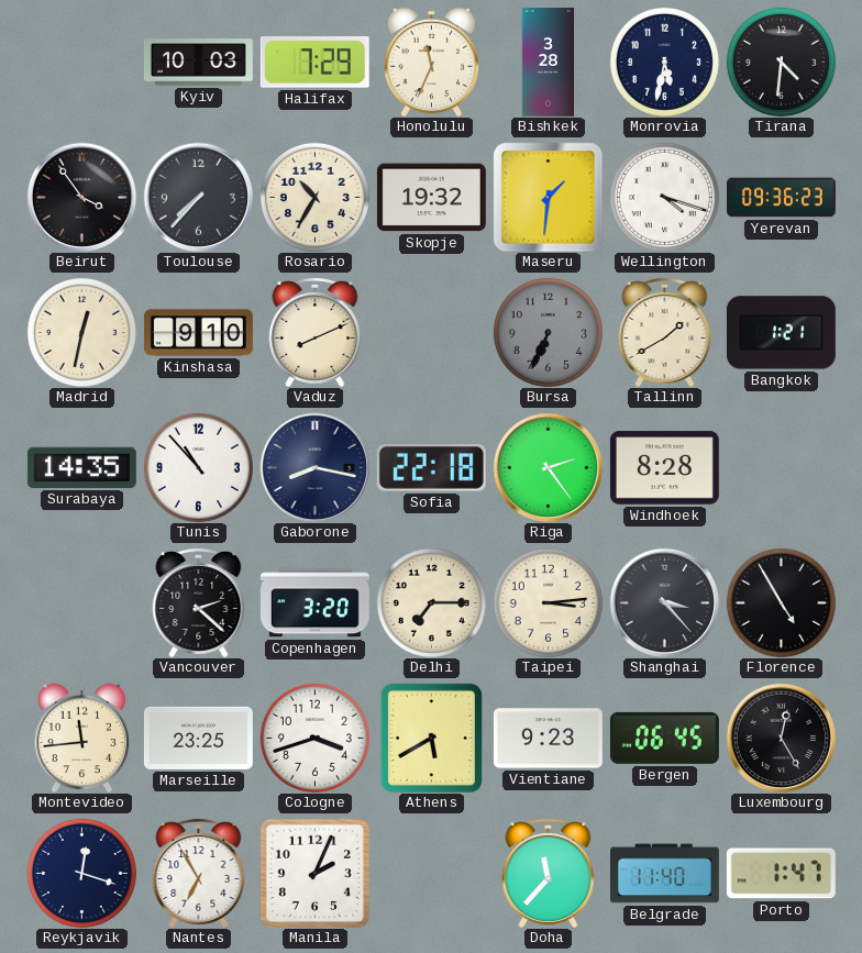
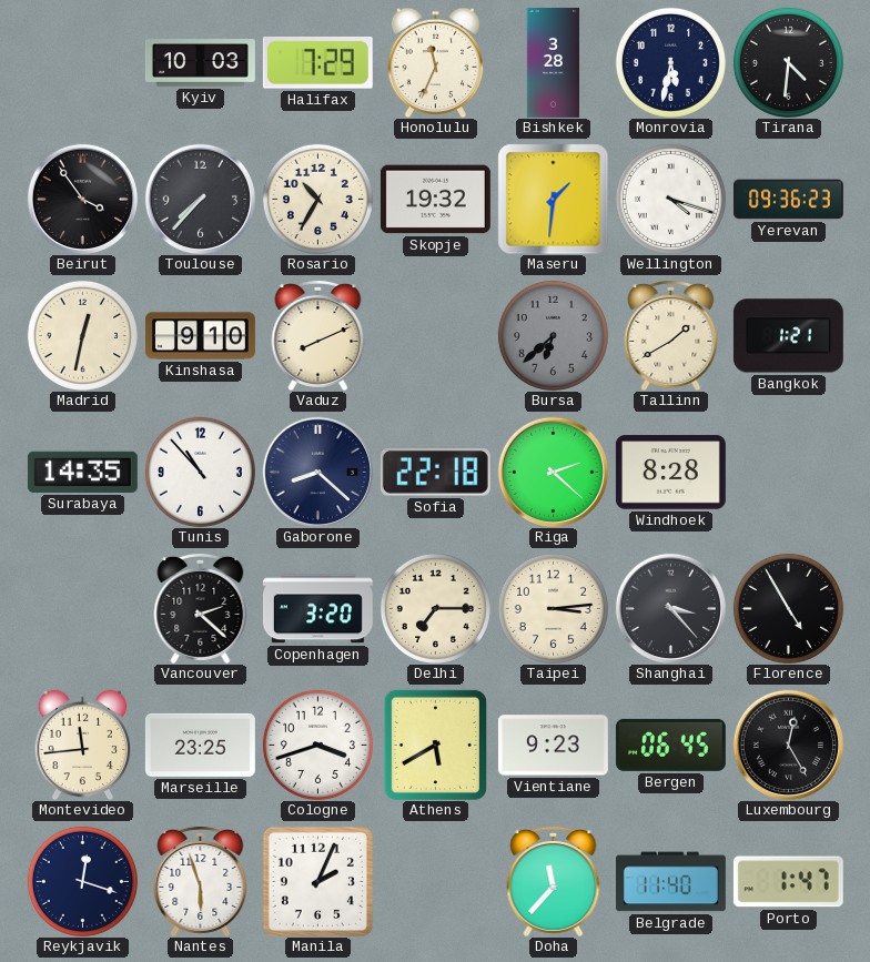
Bursa: 6:34 -> 6:38
Gaborone: 8:17 -> 8:22
Riga: 2:24 -> 2:22
Nantes: 6:55 -> 5:57
